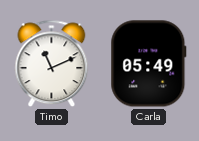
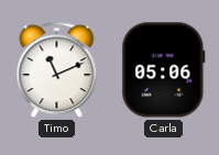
Carla: 05:49 -> 05:06
